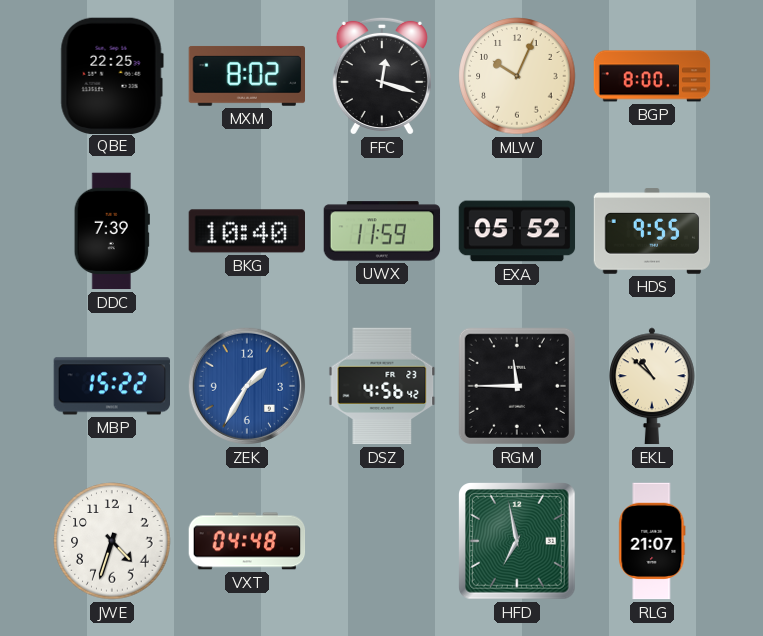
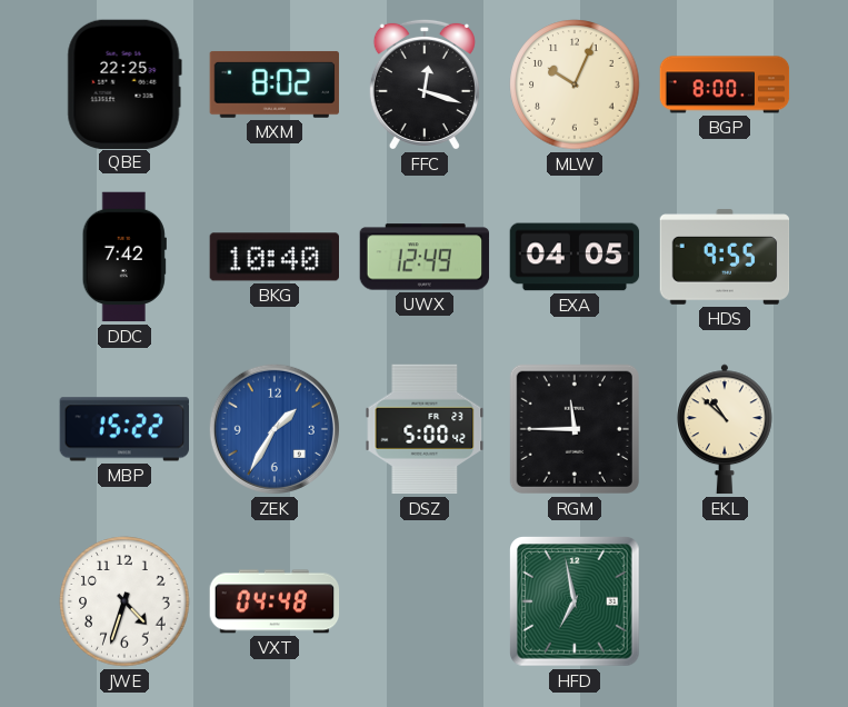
DDC: 7:39 -> 7:42
UWX: 11:59 -> 12:49
EXA: 05:52 -> 04:05
DSZ: 4:56 -> 5:00
RLG: 21:07 -> none
